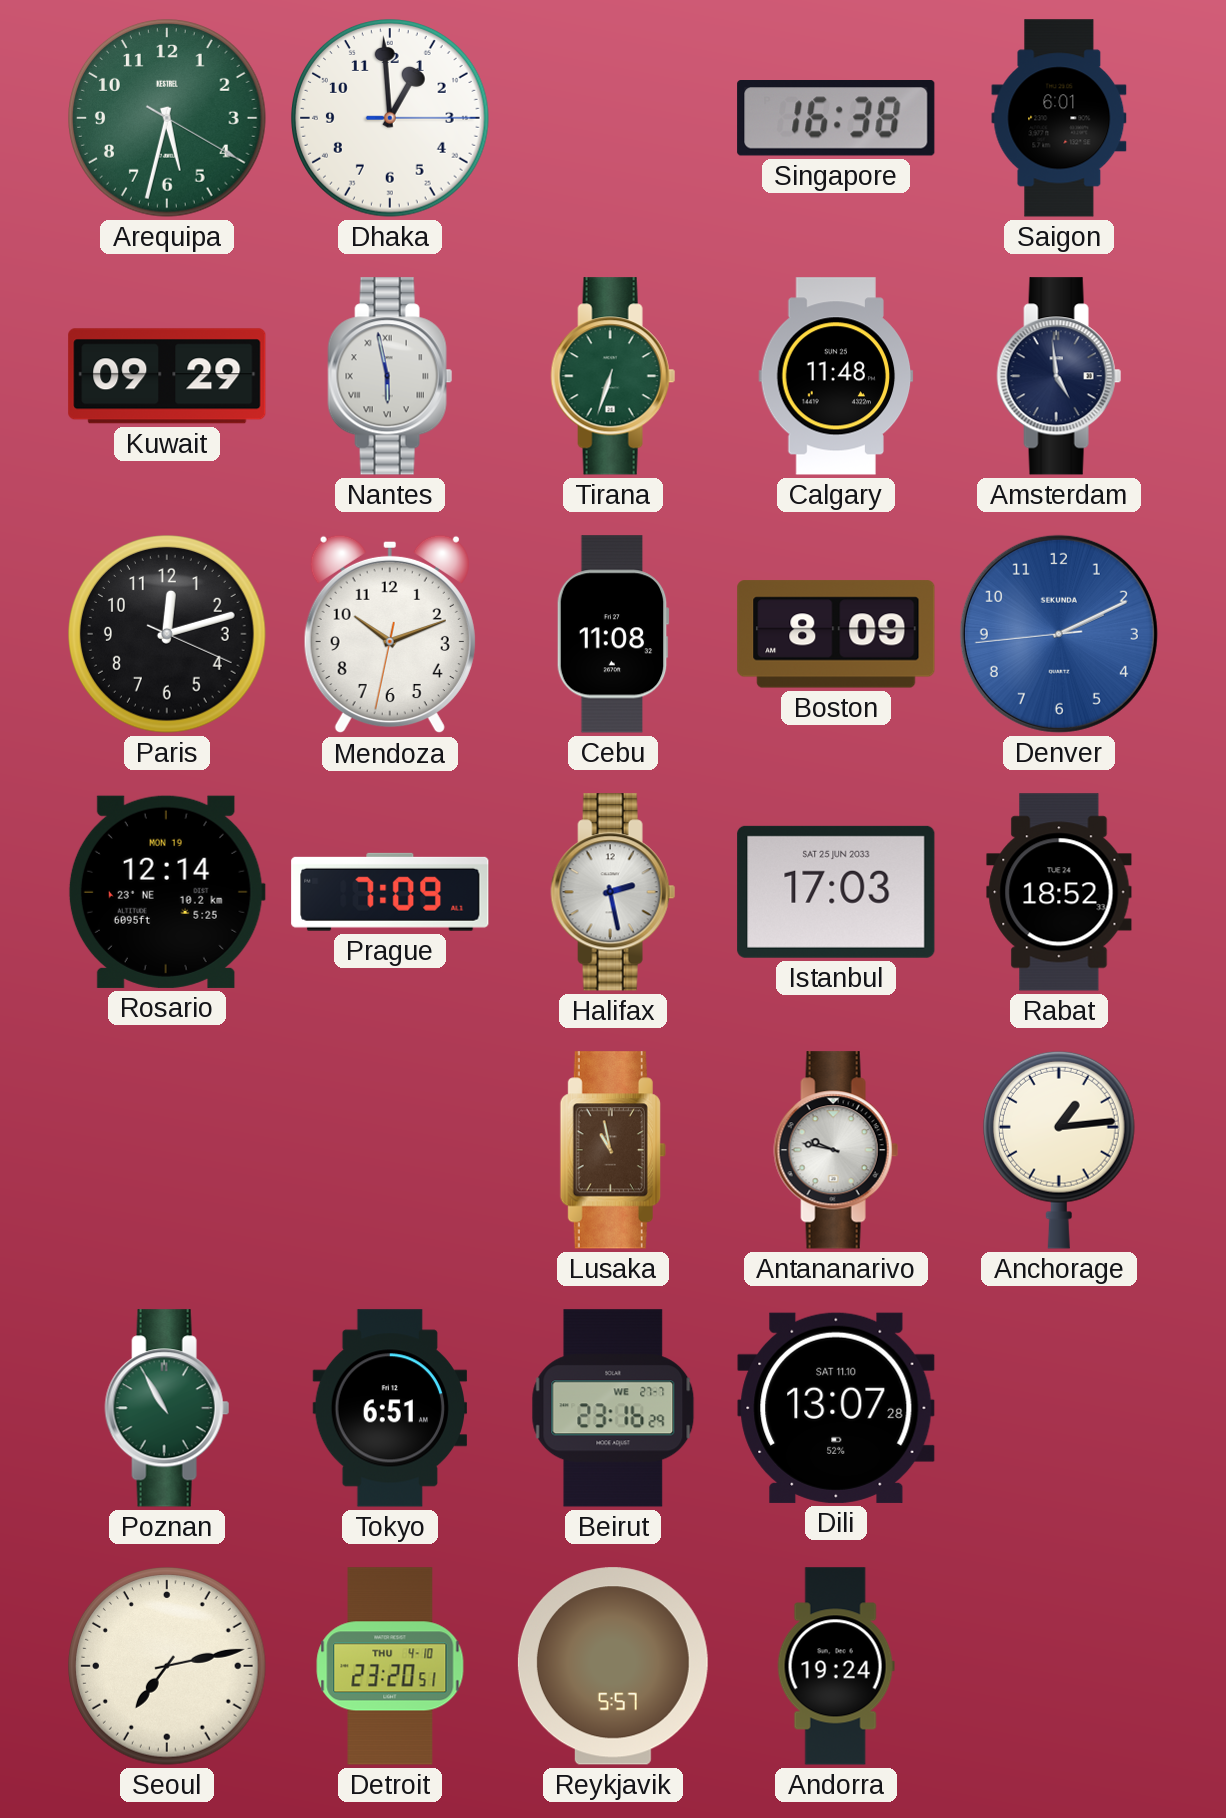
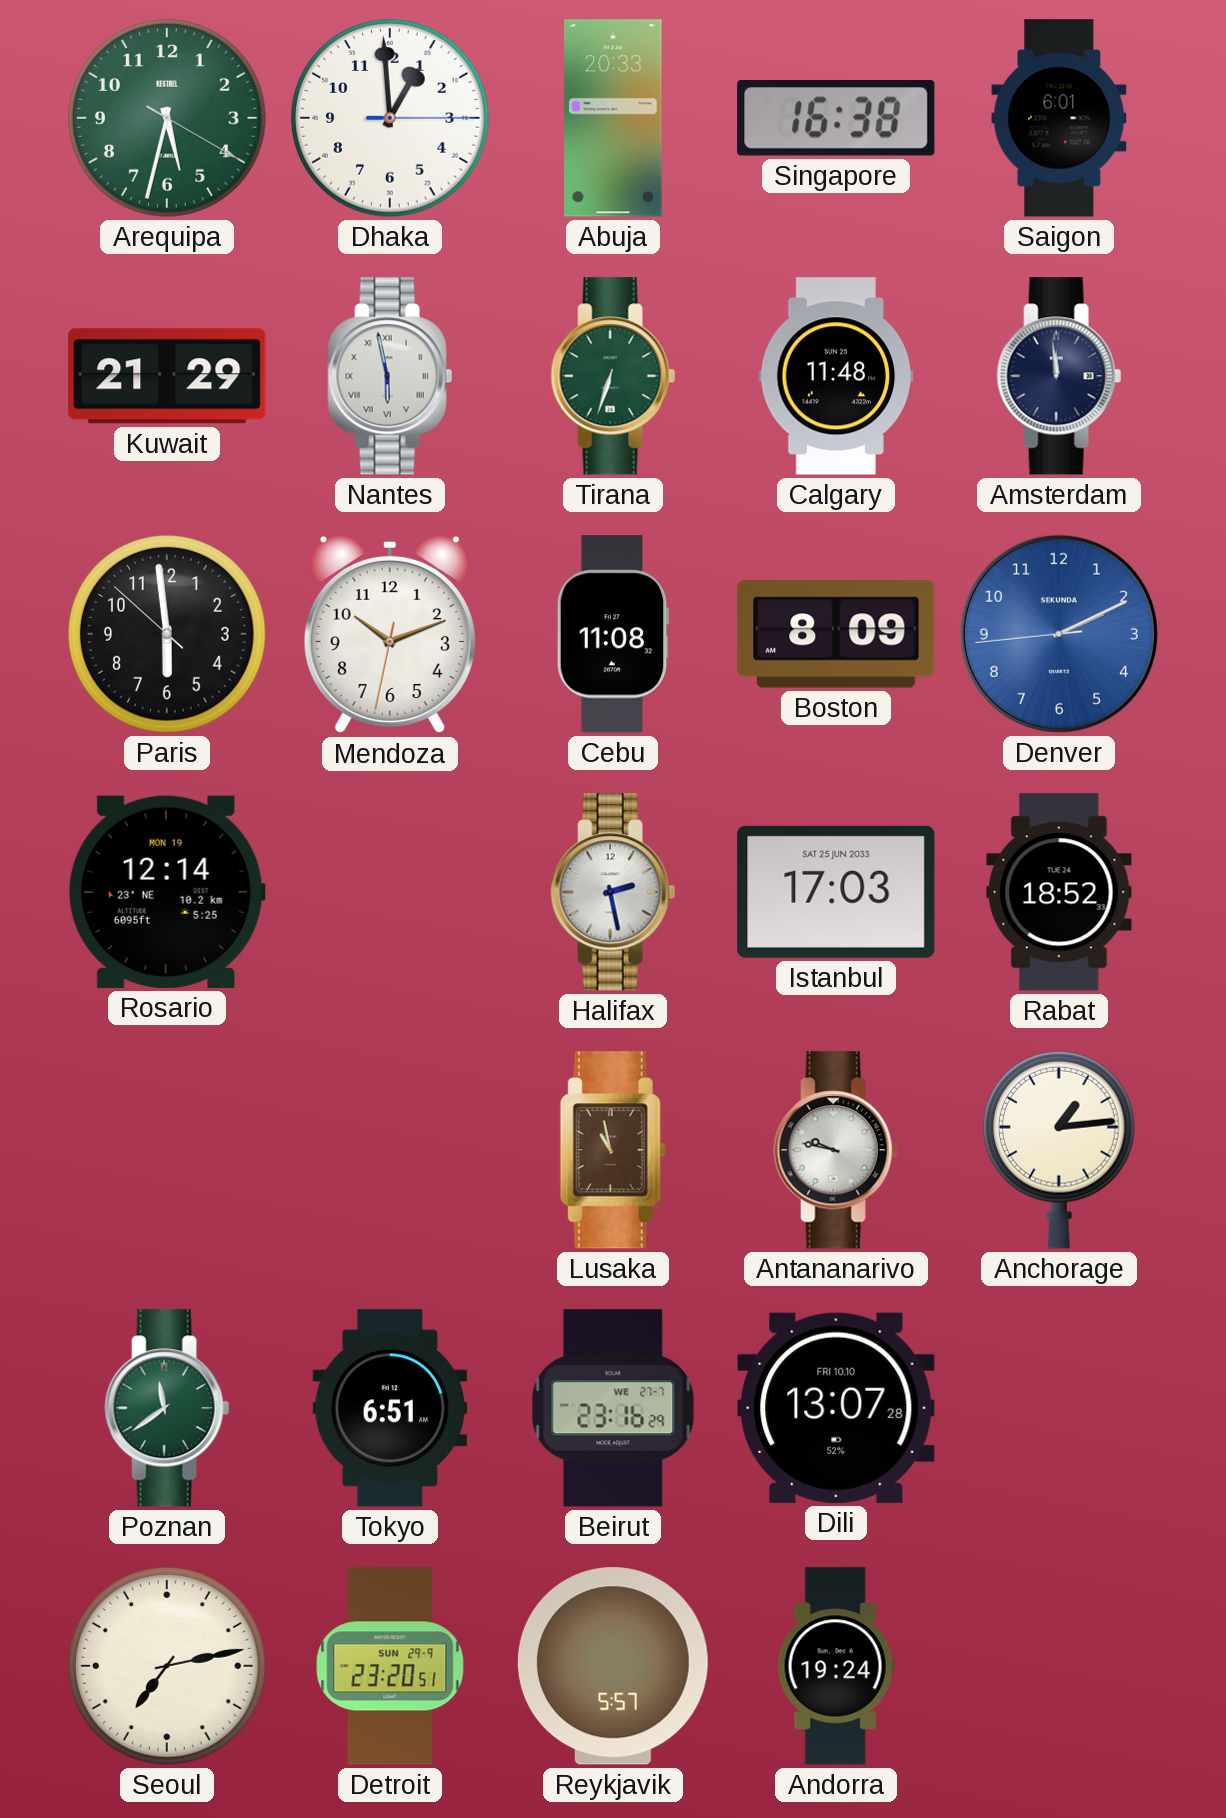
Abuja: none -> 20:33
Kuwait: 09:29 -> 21:29
Amsterdam: 4:59 -> 11:59
Paris: 12:12 -> 5:58
Prague: 7:09 -> none
Poznan: 10:55 -> 11:39
Dili date: SAT 11.10 -> FRI 10.10
Detroit date: THU 4-10 -> SUN 29-9
